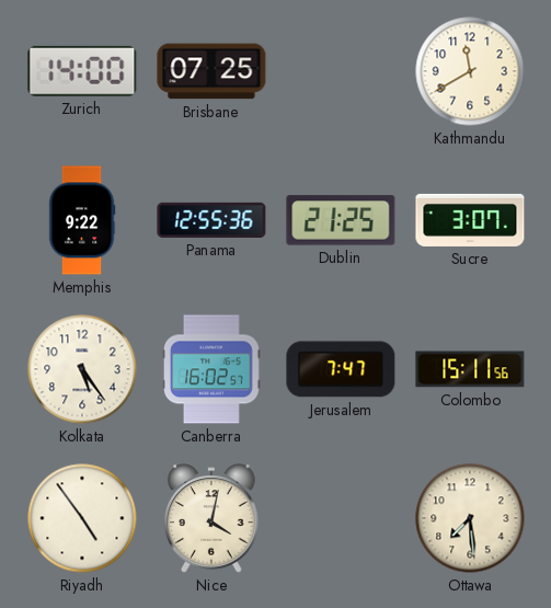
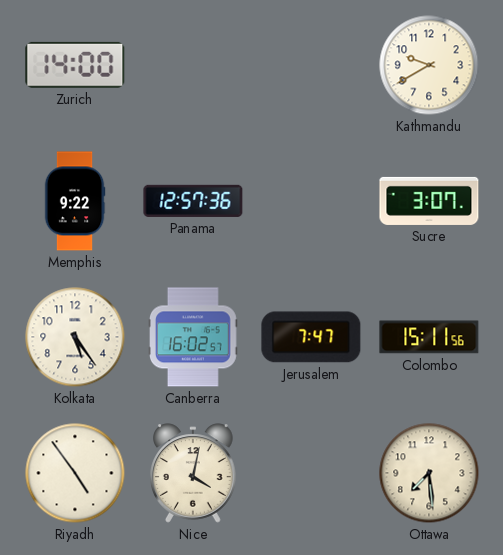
Brisbane: 07:25 -> none
Kathmandu: 11:40 -> 9:40
Panama: 12:55 -> 12:57
Dublin: 21:25 -> none
